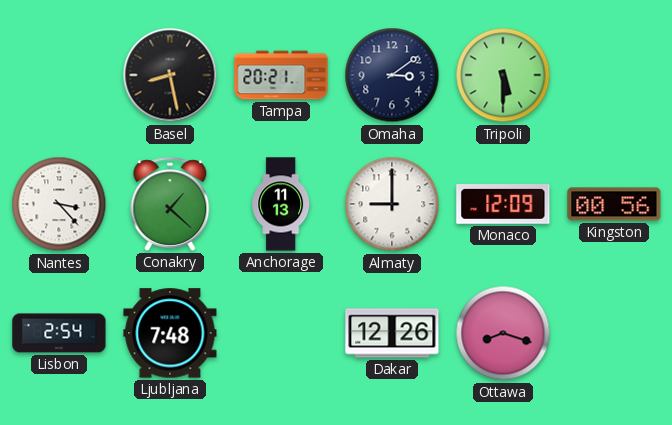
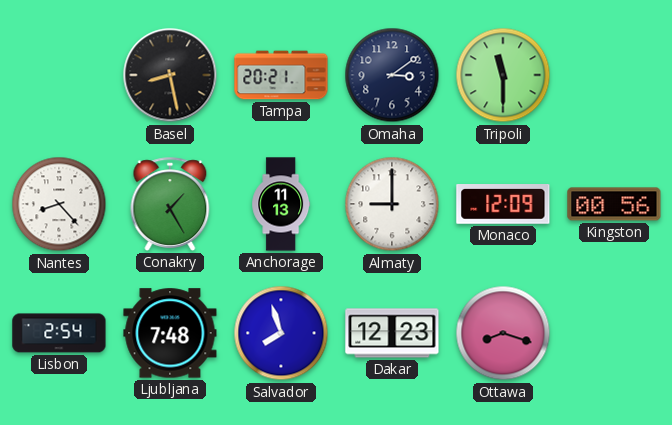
Tripoli: 5:30 -> 11:30
Nantes: 3:23 -> 8:23
Conakry: 1:22 -> 1:25
Salvador: none -> 7:57
Dakar: 12:26 -> 12:23
